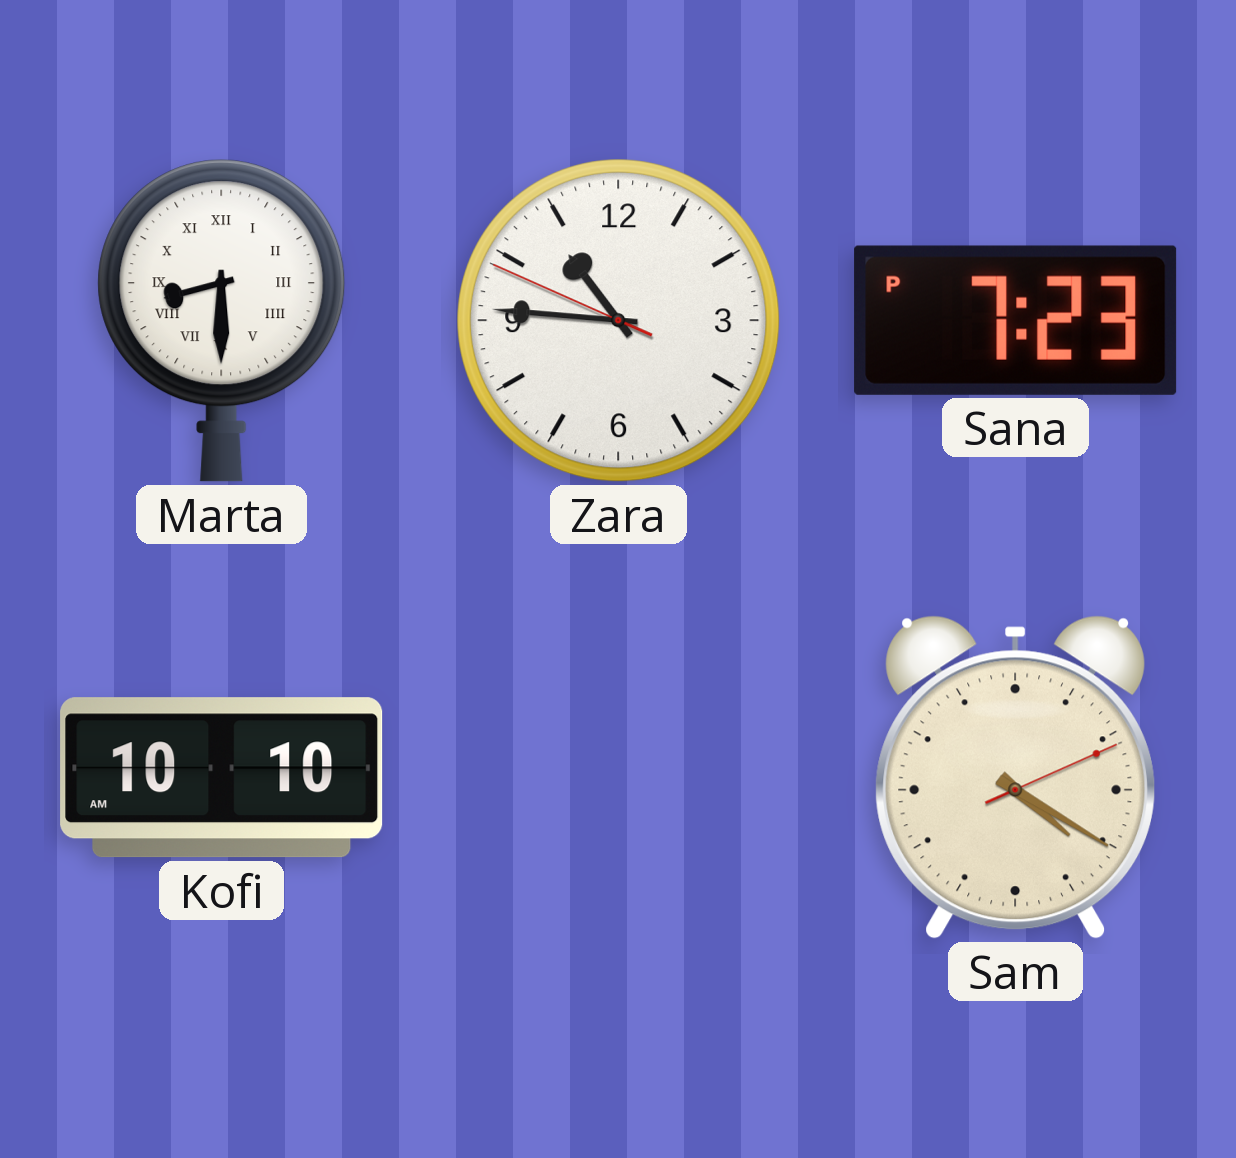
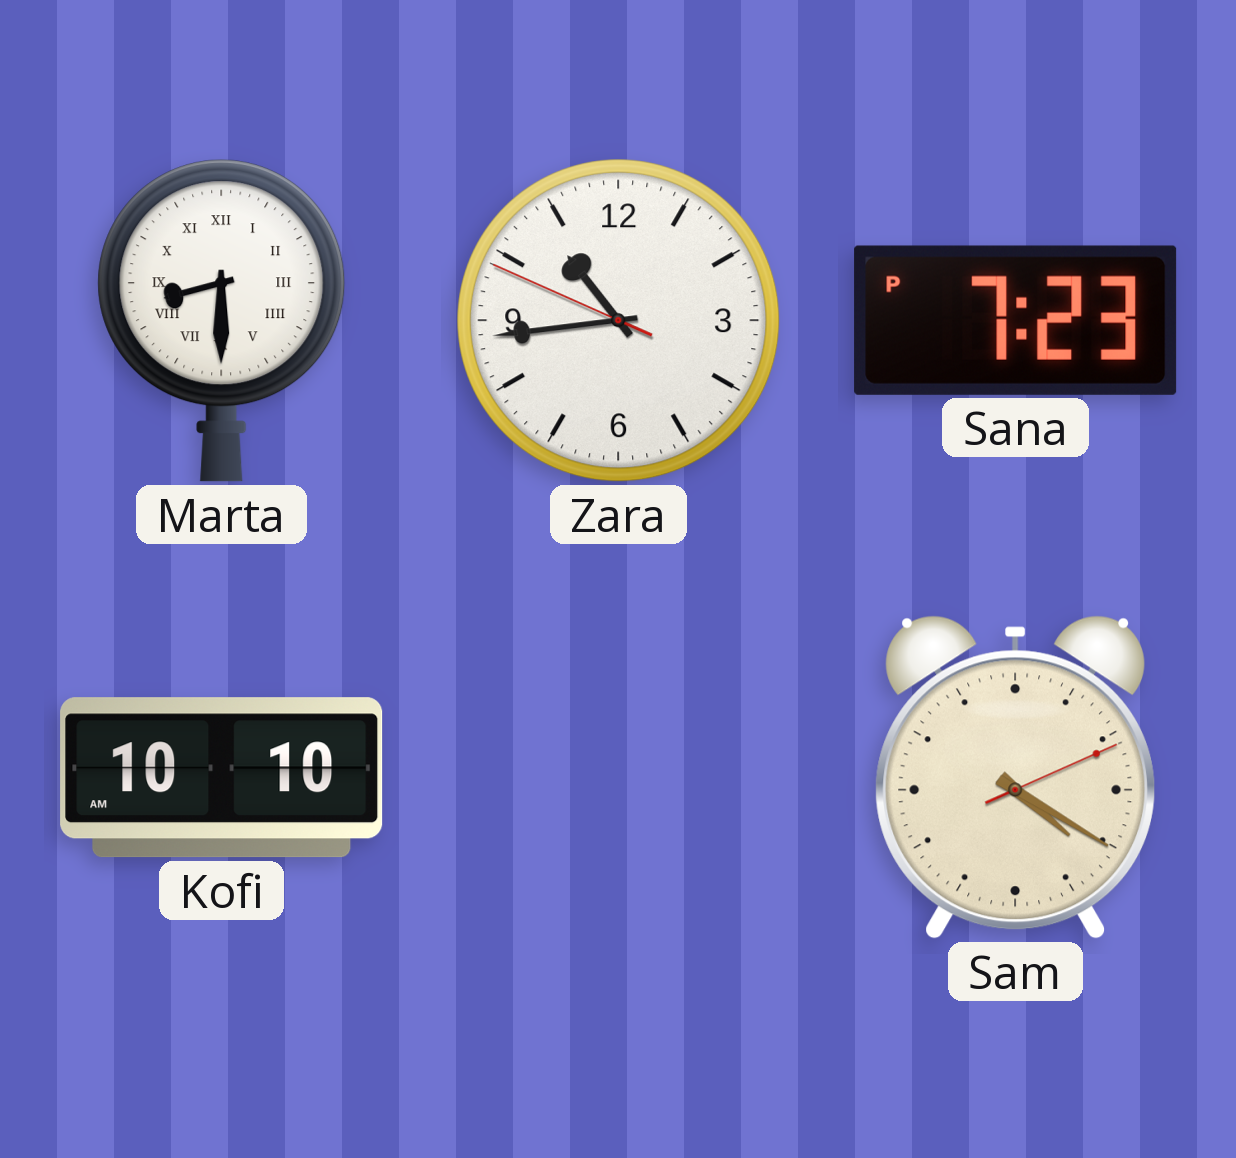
Zara: 10:45 -> 10:43
